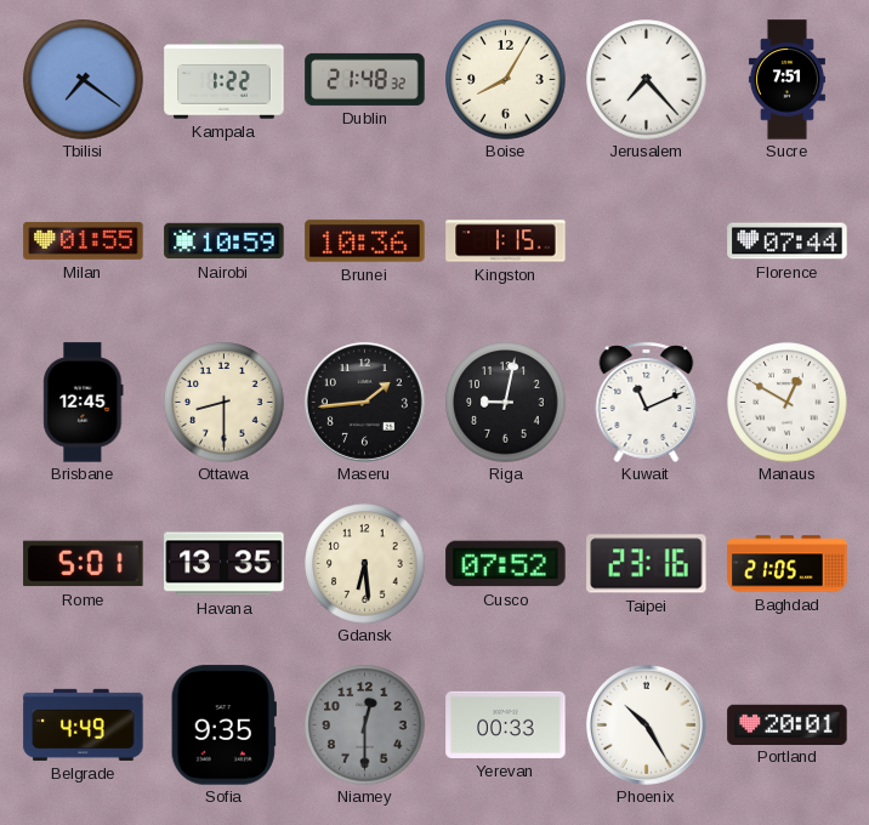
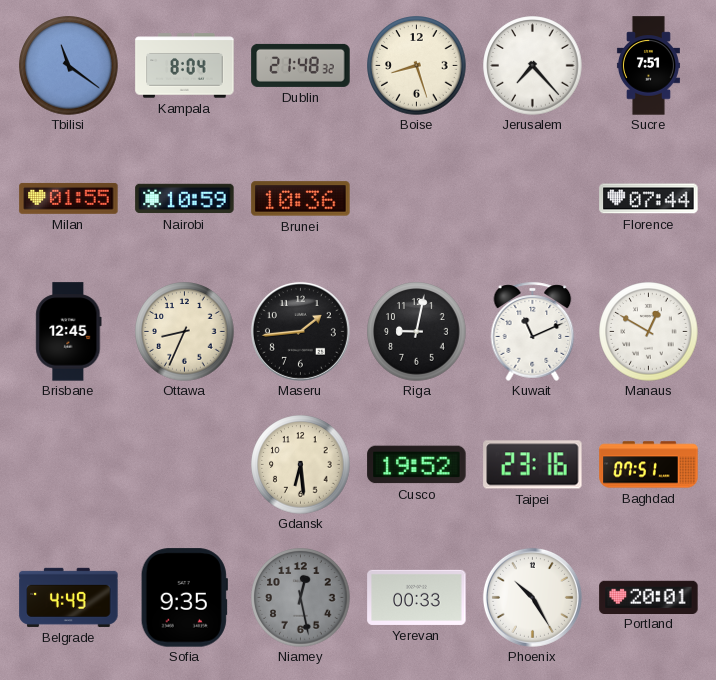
Tbilisi: 7:21 -> 11:21
Kampala: 1:22 -> 8:04
Boise: 8:05 -> 8:27
Kingston: 1:15 -> none
Ottawa: 8:30 -> 8:34
Rome: 5:01 -> none
Havana: 13:35 -> none
Cusco: 07:52 -> 19:52
Baghdad: 21:05 -> 07:51
Niamey: 12:30 -> 12:28
